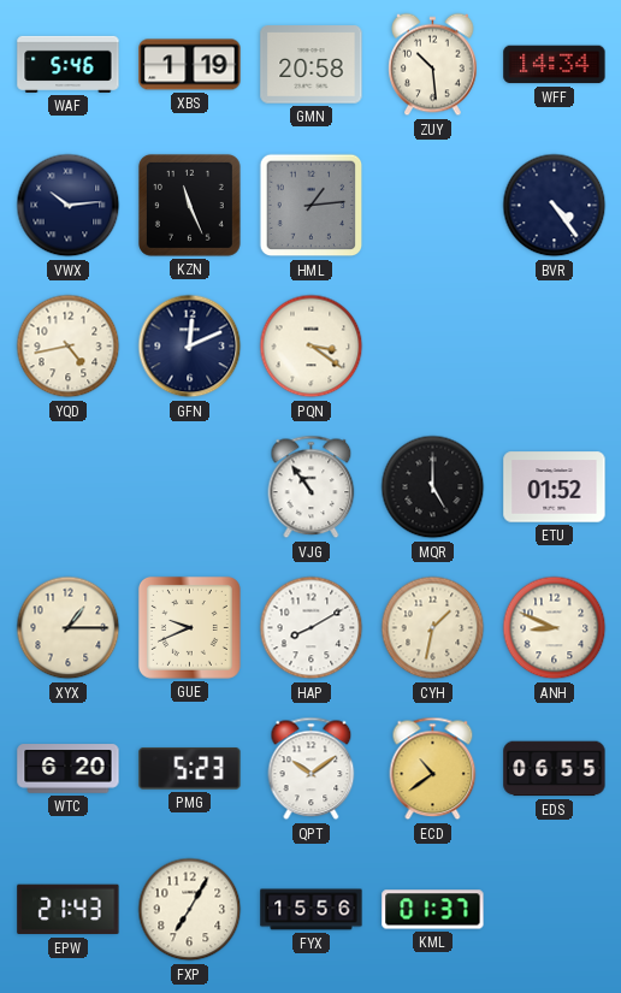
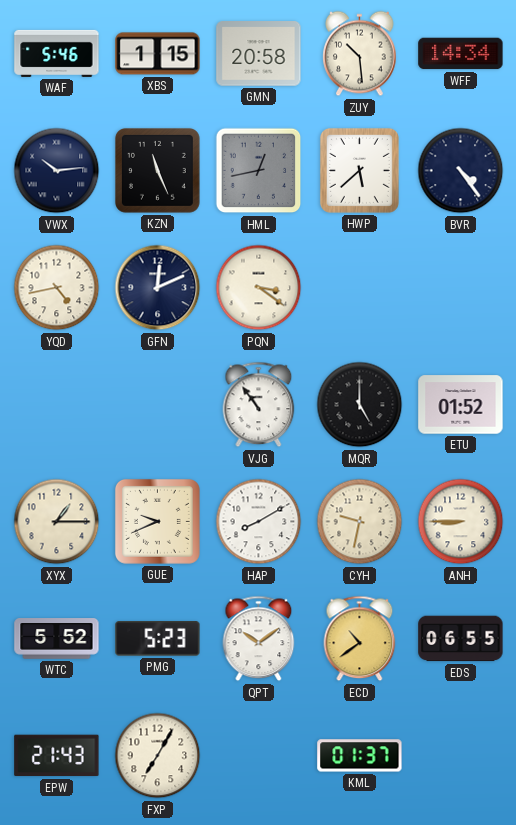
XBS: 1:19 -> 1:15
HML: 1:14 -> 12:43
HWP: none -> 5:38
CYH: 1:32 -> 9:32
ANH: 8:49 -> 8:45
WTC: 6:20 -> 5:52
FYX: 15:56 -> none
